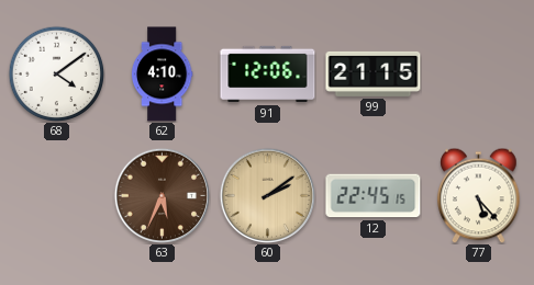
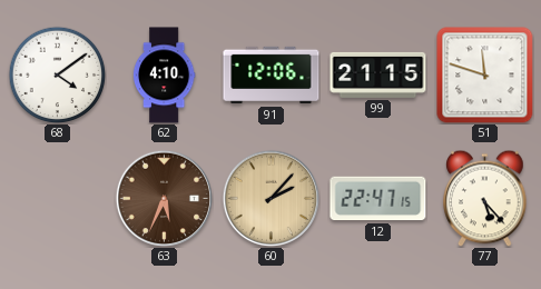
51: none -> 11:48
60: 2:09 -> 2:07
12: 22:45 -> 22:47
